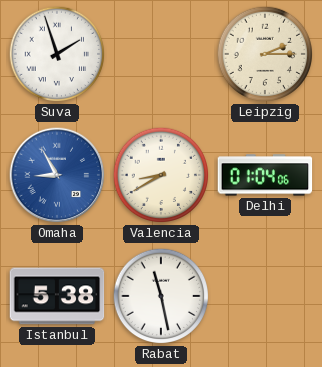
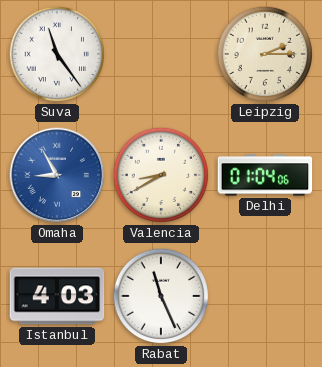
Suva: 1:57 -> 11:24
Istanbul: 5:38 -> 4:03
Rabat: 11:28 -> 11:26
